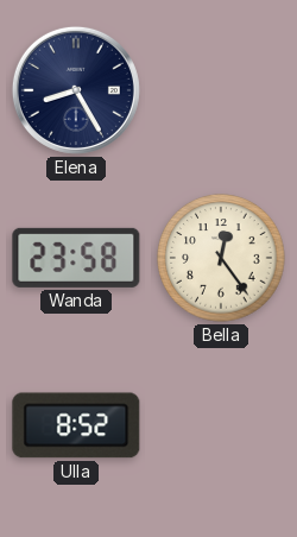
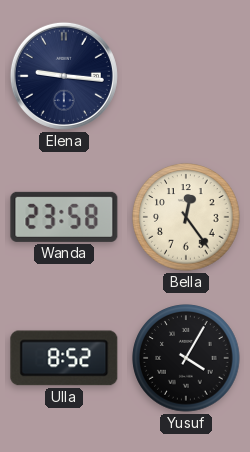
Elena: 8:25 -> 9:16
Yusuf: none -> 4:05
